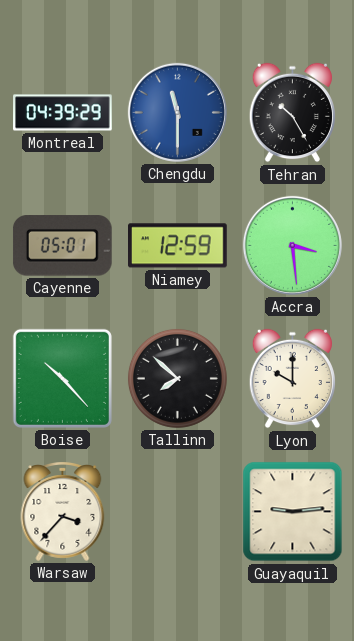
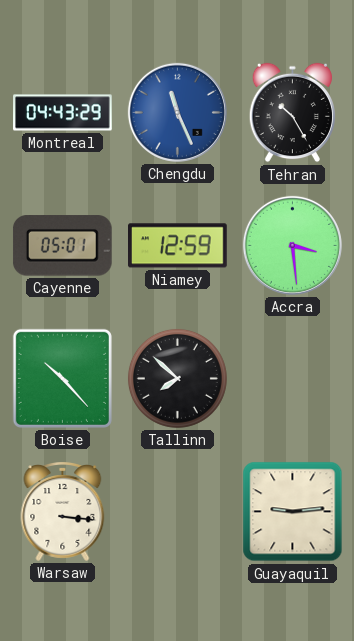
Montreal: 04:39 -> 04:43
Chengdu: 11:30 -> 11:26
Lyon: 10:00 -> none
Warsaw: 3:37 -> 3:16
